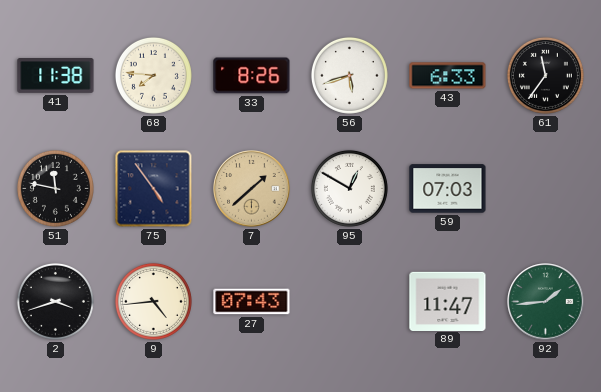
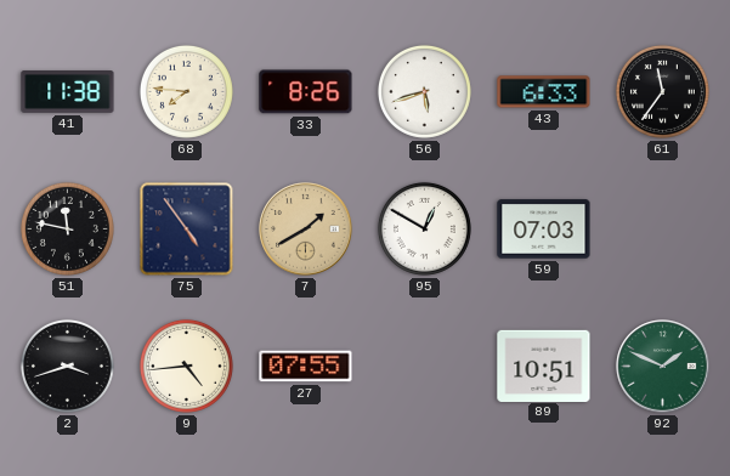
7: 1:38 -> 1:40
27: 07:43 -> 07:55
89: 11:47 -> 10:51
92: 1:44 -> 1:49
